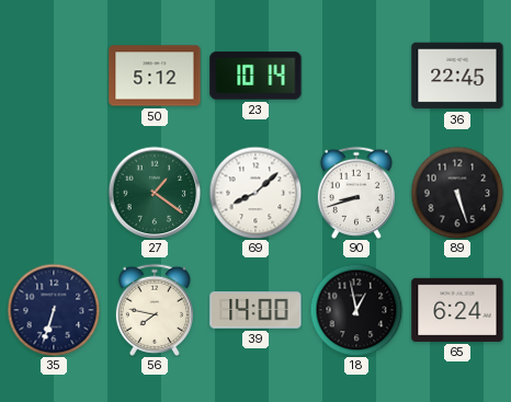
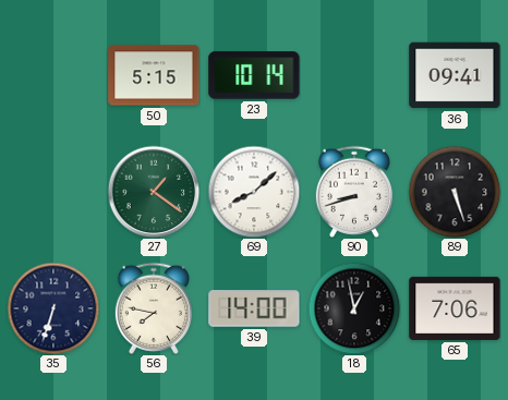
50: 5:12 -> 5:15
36: 22:45 -> 09:41
65: 6:24 -> 7:06
